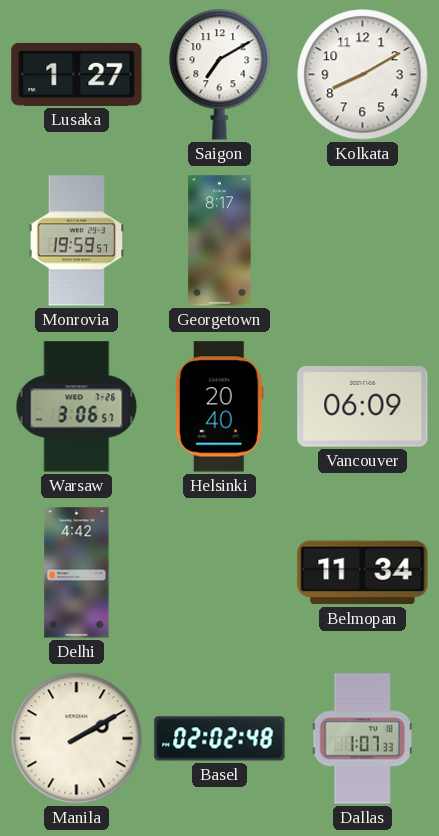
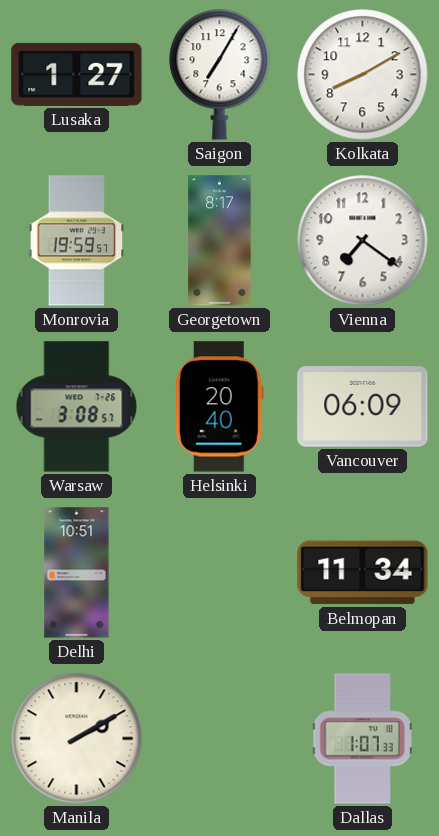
Saigon: 7:10 -> 7:05
Vienna: none -> 7:21
Warsaw: 3:06 -> 3:08
Delhi: 4:42 -> 10:51
Basel: 02:02 -> none
